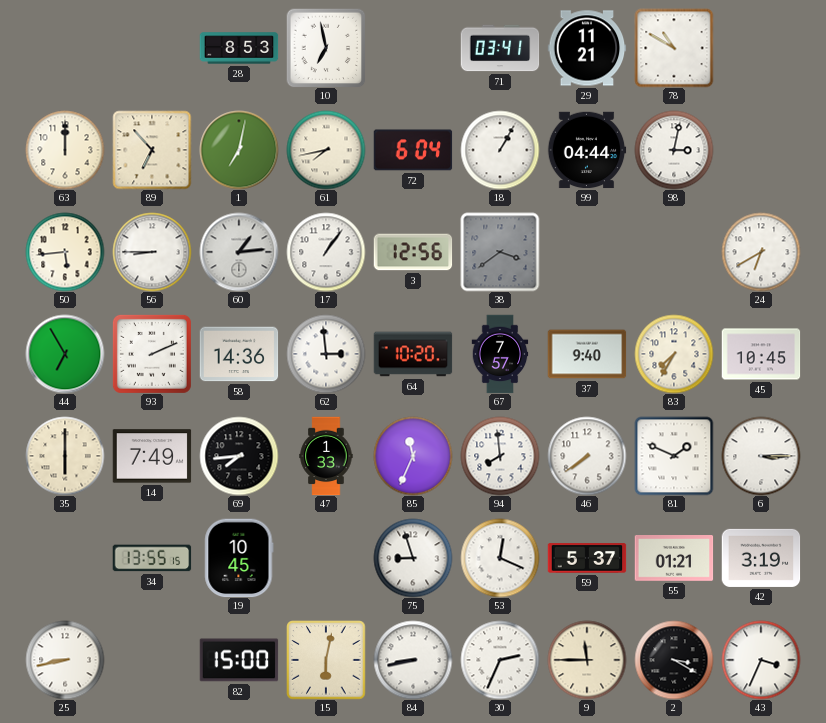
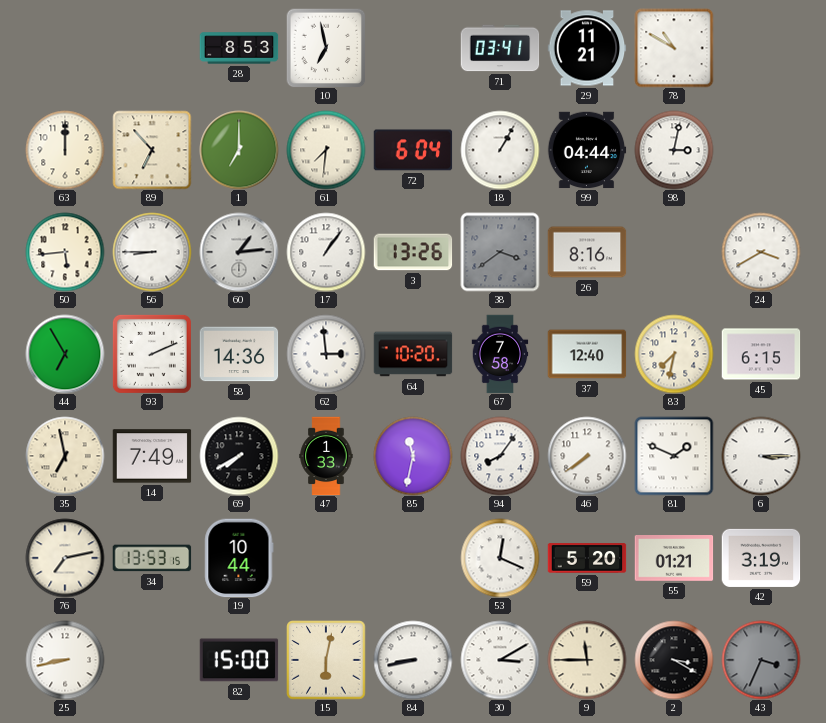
1: 7:02 -> 7:00
61: 7:43 -> 7:31
3: 12:56 -> 13:26
26: none -> 8:16
24: 6:40 -> 3:40
67: 7:57 -> 7:58
37: 9:40 -> 12:40
83: 7:35 -> 7:32
45: 10:45 -> 6:15
35: 6:00 -> 6:58
69: 7:44 -> 7:40
85: 11:34 -> 11:32
94: 7:59 -> 8:06
76: none -> 7:13
34: 13:55 -> 13:53
19: 10:45 -> 10:44
75: 8:57 -> none
59: 5:37 -> 5:20
30: 2:34 -> 3:10
43 dial: white -> grey
